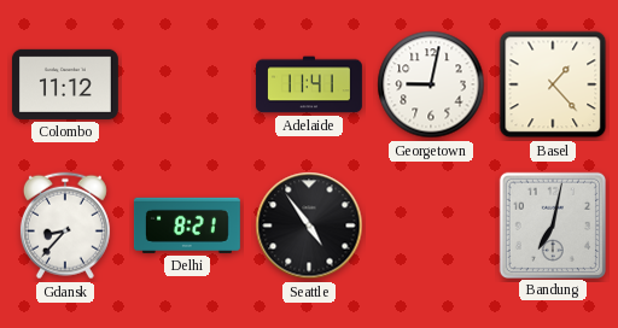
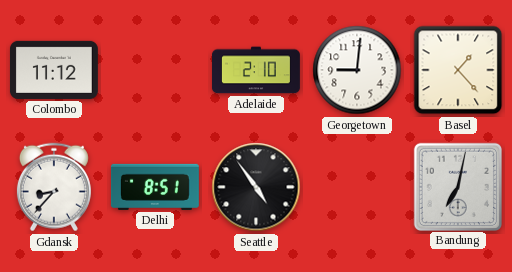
Adelaide: 11:41 -> 2:10
Georgetown: 9:02 -> 9:01
Delhi: 8:21 -> 8:51
